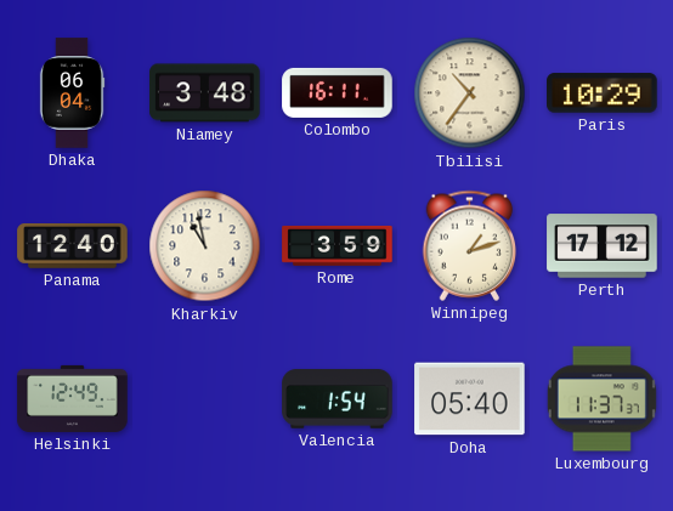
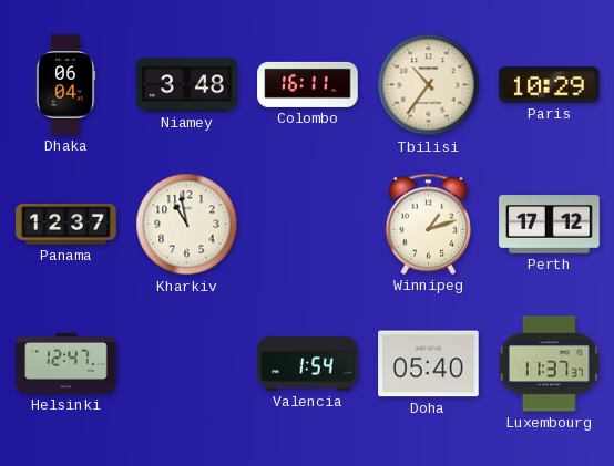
Panama: 12:40 -> 12:37
Rome: 3:59 -> none
Helsinki: 12:49 -> 12:47
